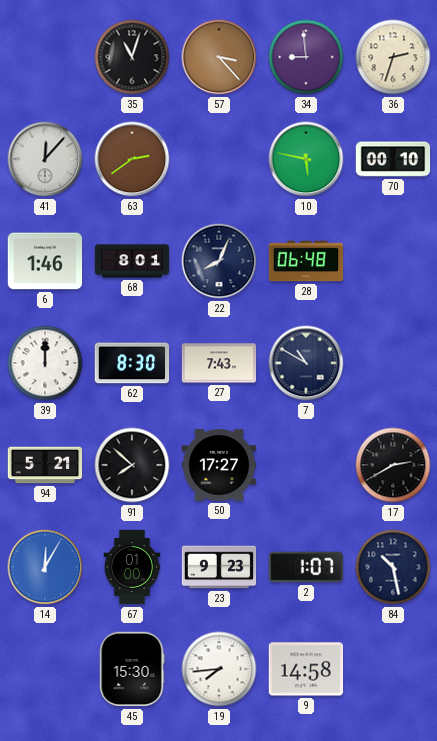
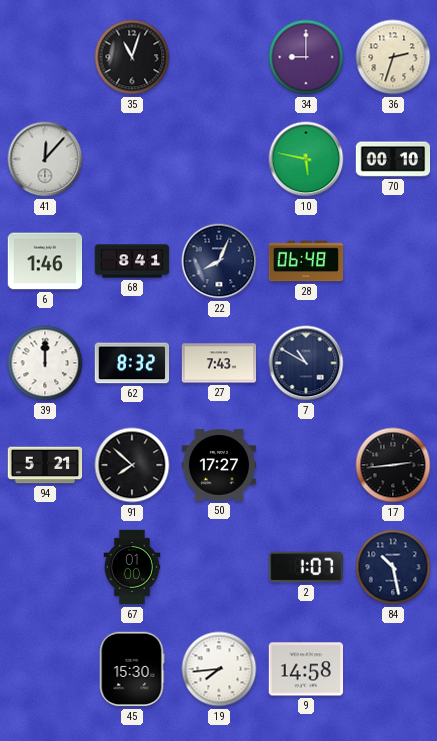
57: 3:23 -> none
34: 8:59 -> 9:00
63: 2:39 -> none
68: 8:01 -> 8:41
62: 8:30 -> 8:32
17: 2:40 -> 2:44
14: 12:05 -> none
23: 9:23 -> none
